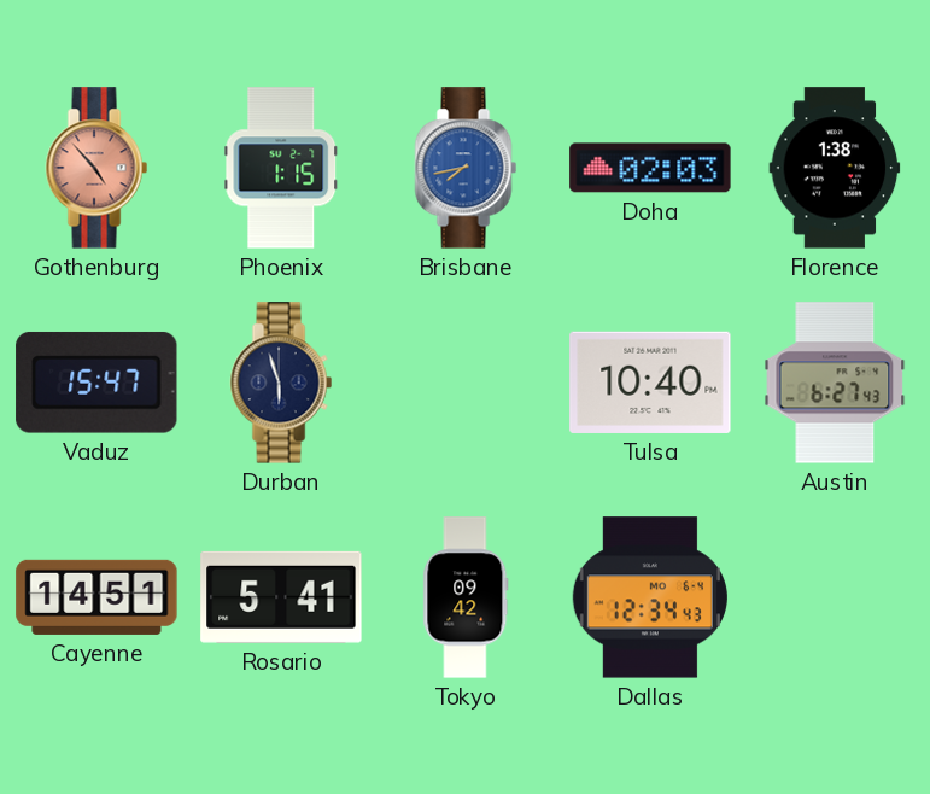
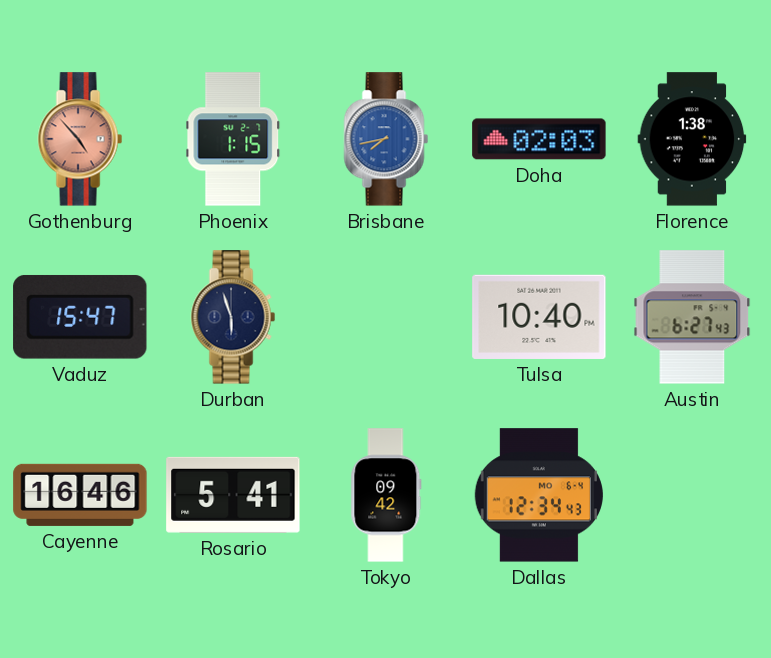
Cayenne: 14:51 -> 16:46
